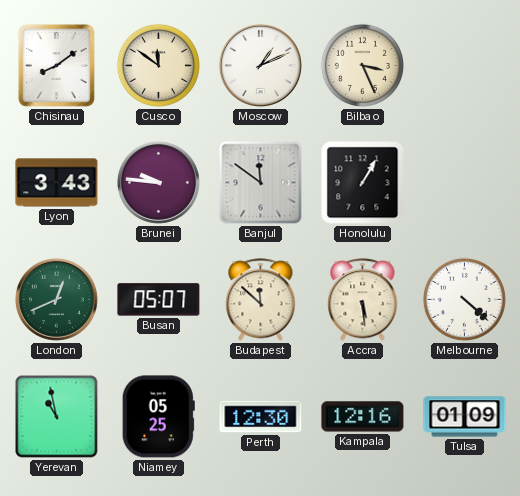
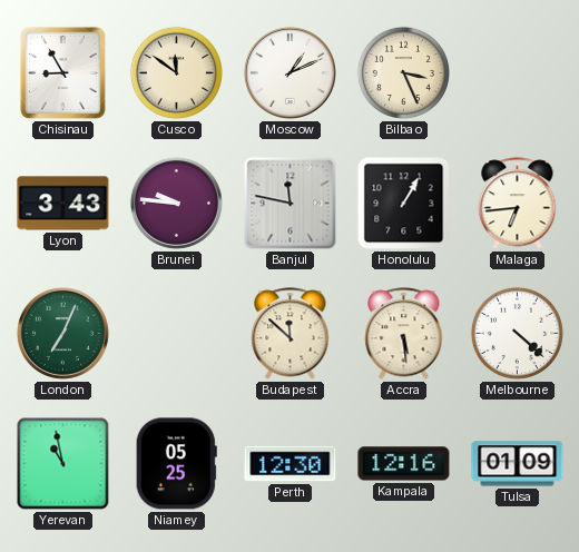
Chisinau: 8:09 -> 8:55
Banjul: 11:51 -> 11:47
Malaga: none -> 6:44
London: 12:41 -> 7:04
Busan: 05:07 -> none
